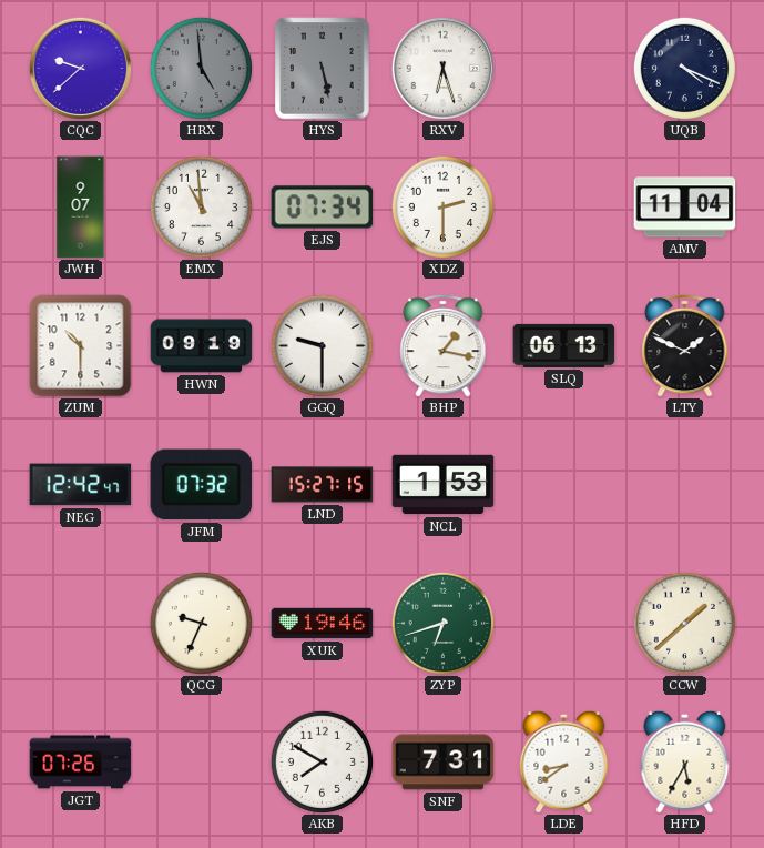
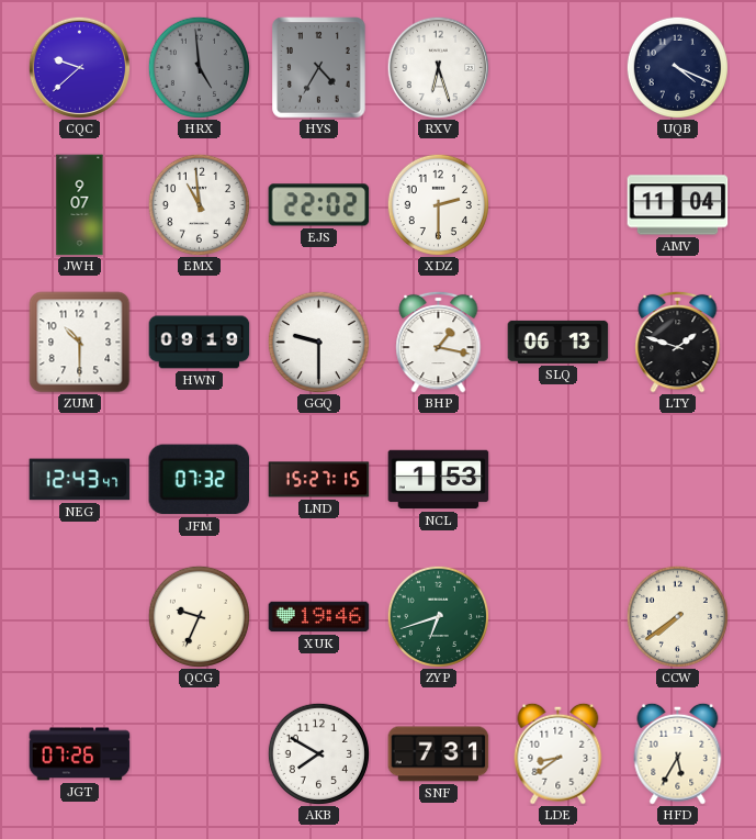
HYS: 5:28 -> 4:35
EJS: 07:34 -> 22:02
LTY: 1:49 -> 1:48
NEG: 12:42 -> 12:43
CCW: 1:38 -> 7:39
